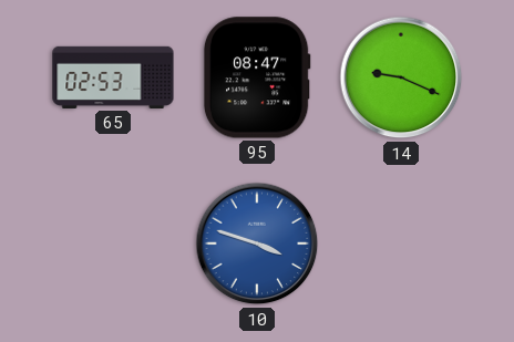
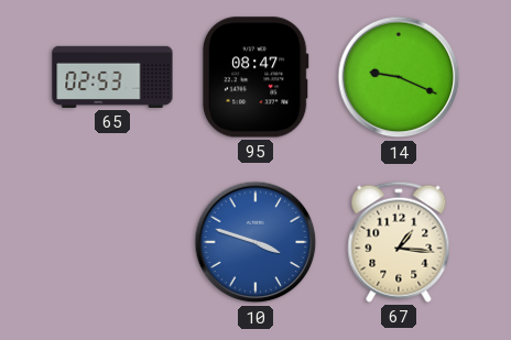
67: none -> 1:16
